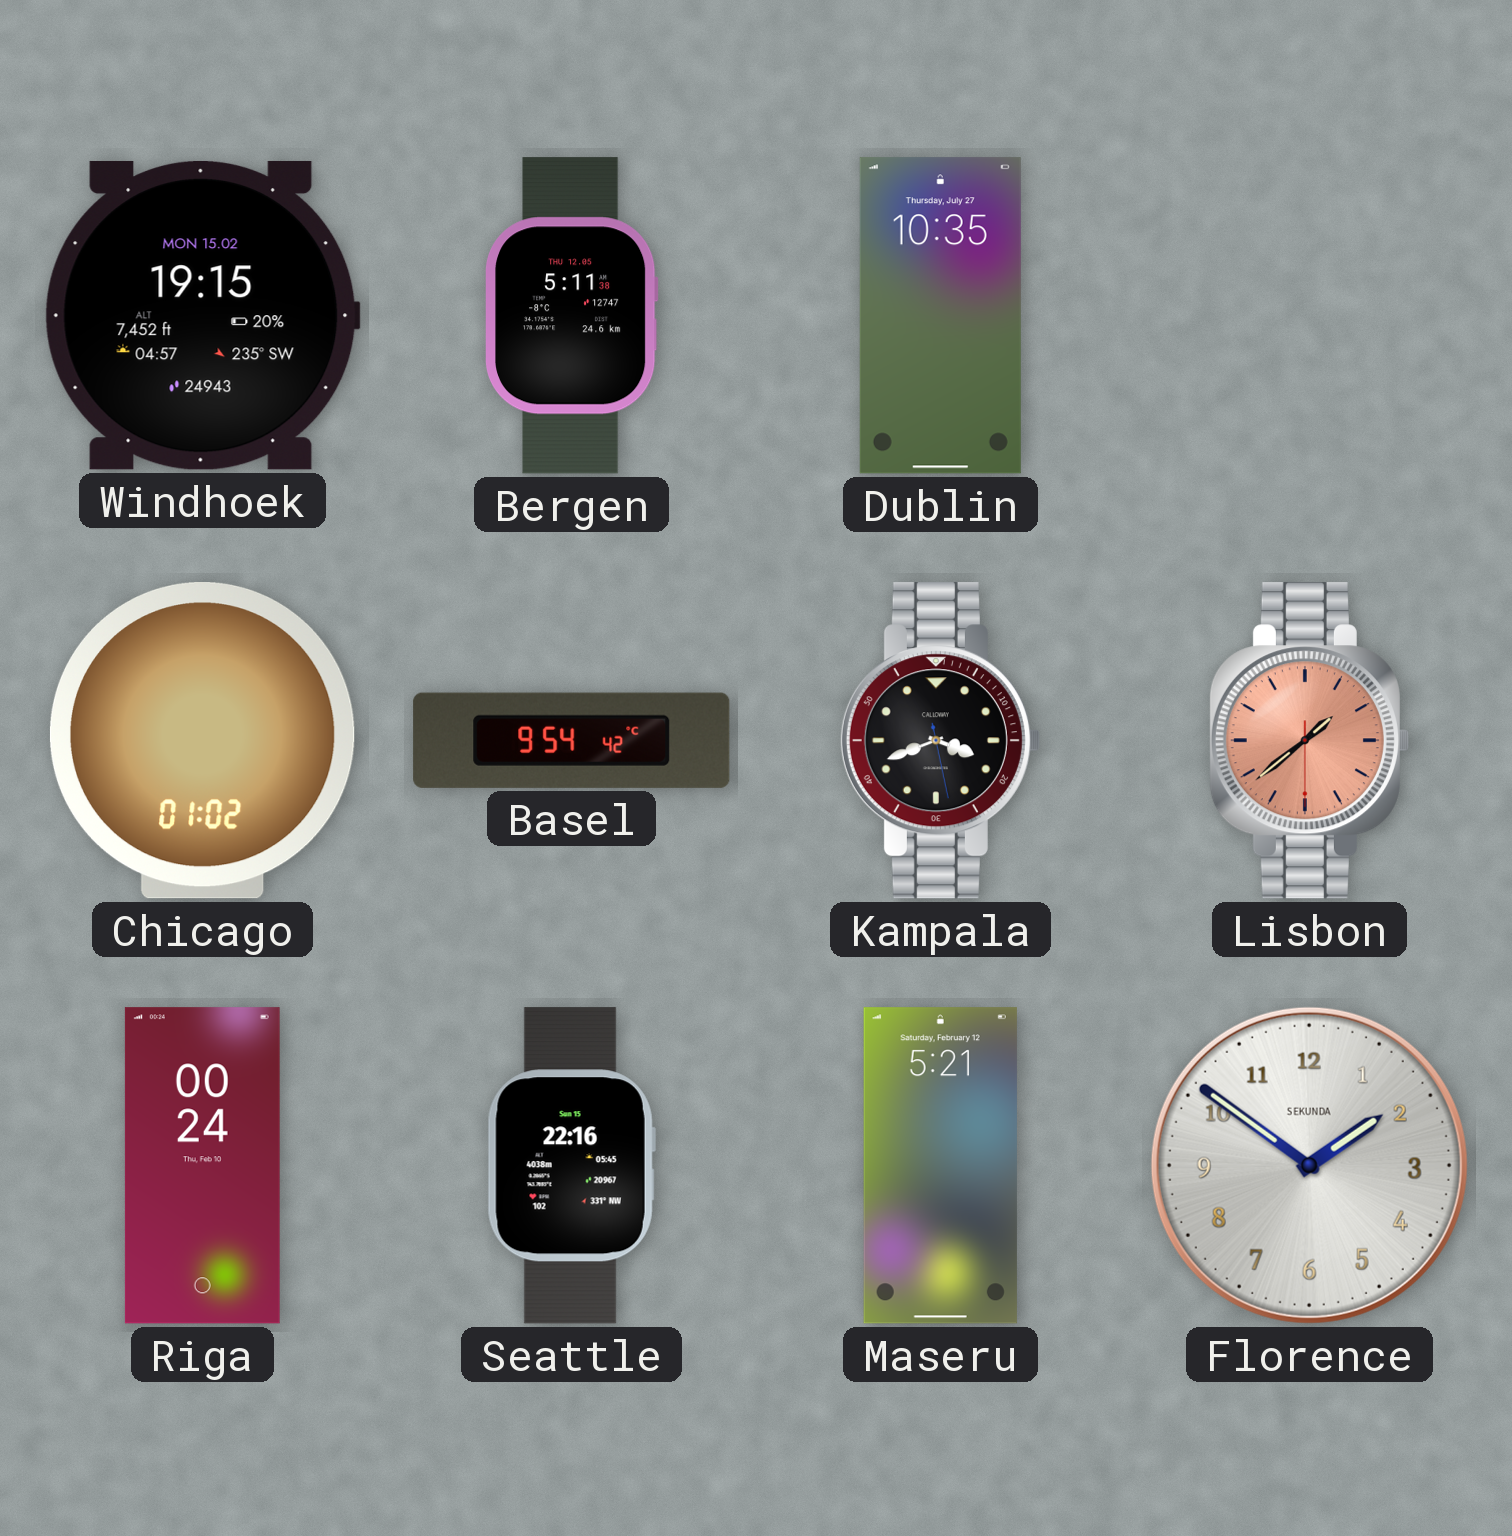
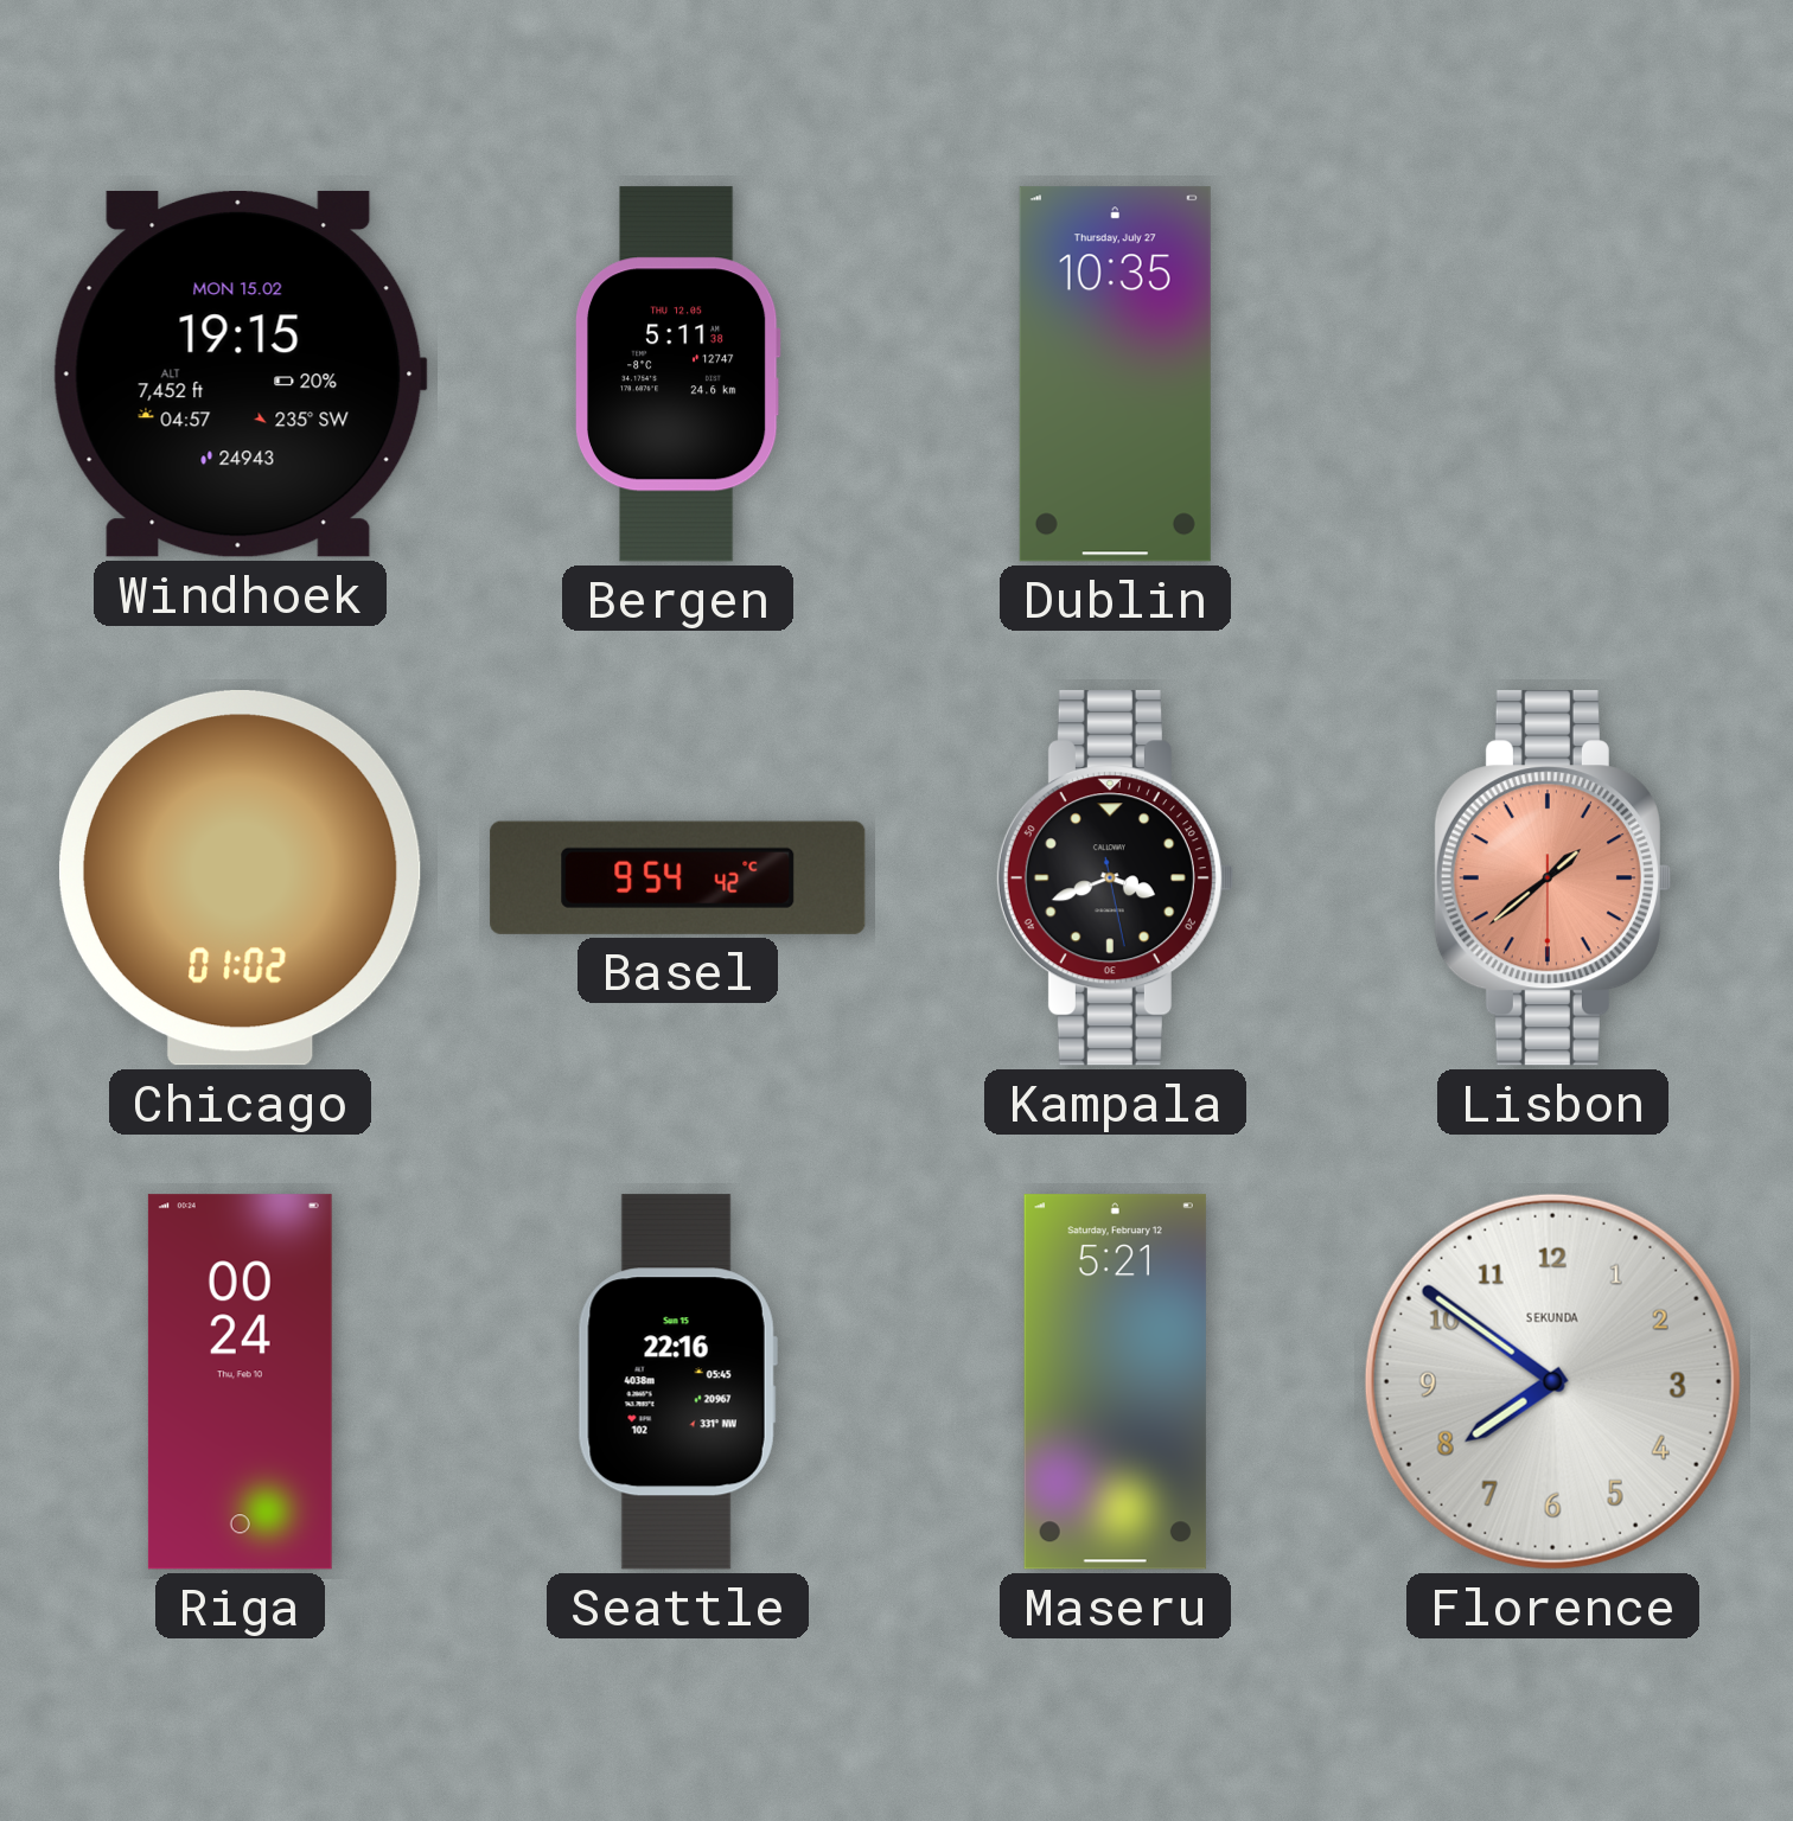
Florence: 1:51 -> 7:51
